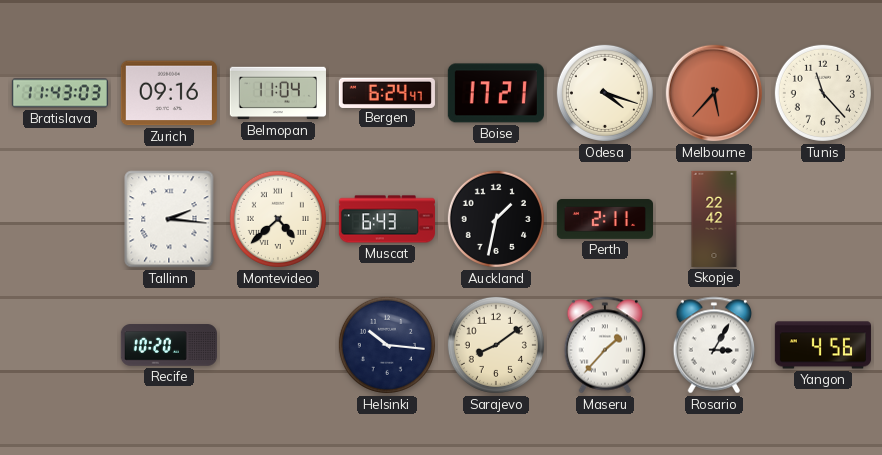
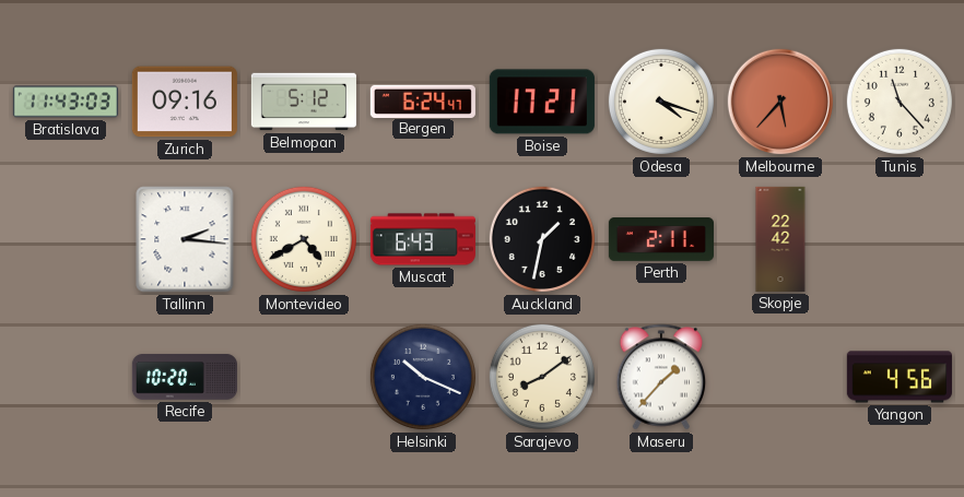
Belmopan: 11:04 -> 5:12
Montevideo: 4:38 -> 4:40
Helsinki: 10:16 -> 10:19
Rosario: 3:05 -> none
